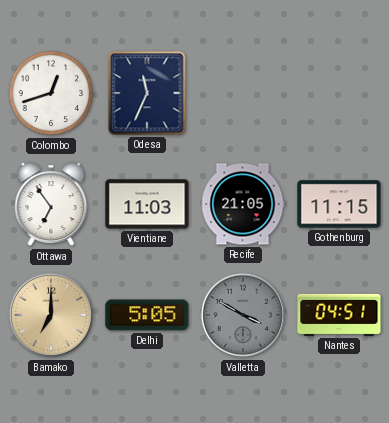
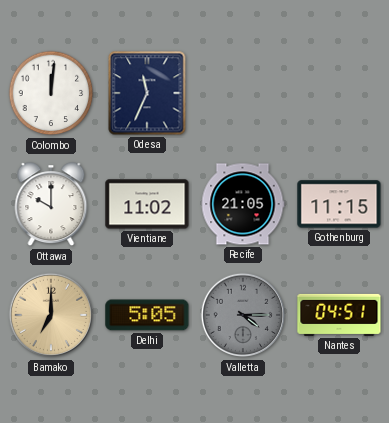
Colombo: 12:42 -> 12:01
Ottawa: 6:54 -> 10:00
Vientiane: 11:03 -> 11:02
Valletta: 3:50 -> 4:15
